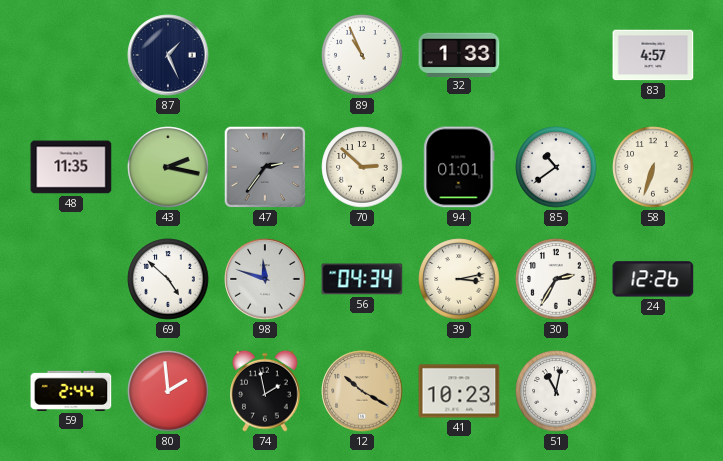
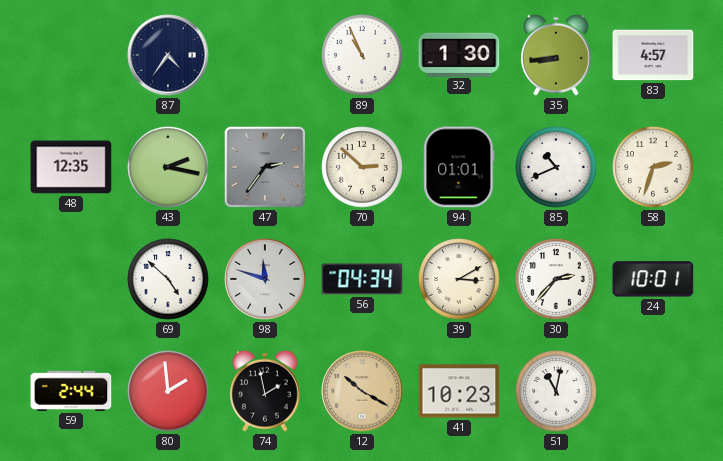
87: 1:26 -> 4:36
32: 1:33 -> 1:30
35: none -> 8:44
48: 11:35 -> 12:35
85: 10:39 -> 10:41
58: 6:33 -> 2:33
39: 3:13 -> 3:10
30: 2:35 -> 2:37
24: 12:26 -> 10:01
